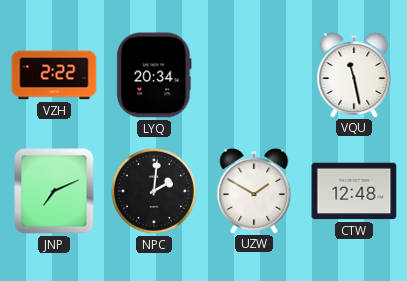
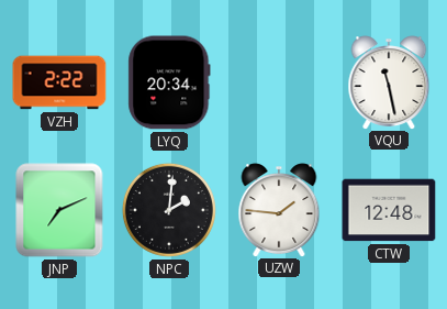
UZW: 1:50 -> 1:46
